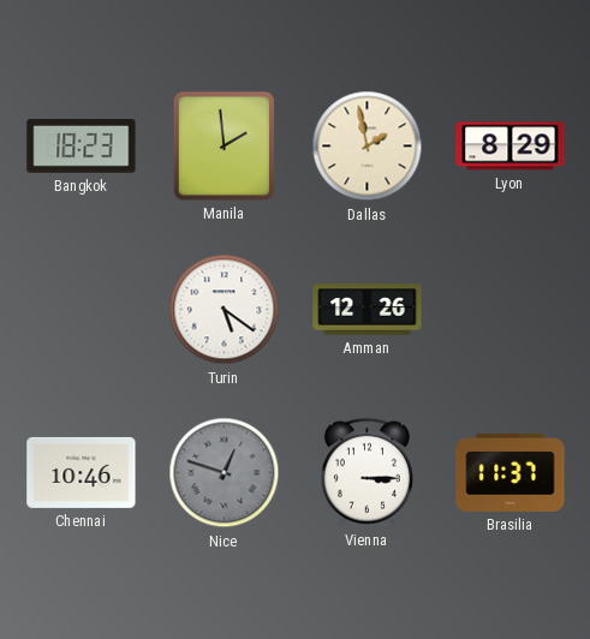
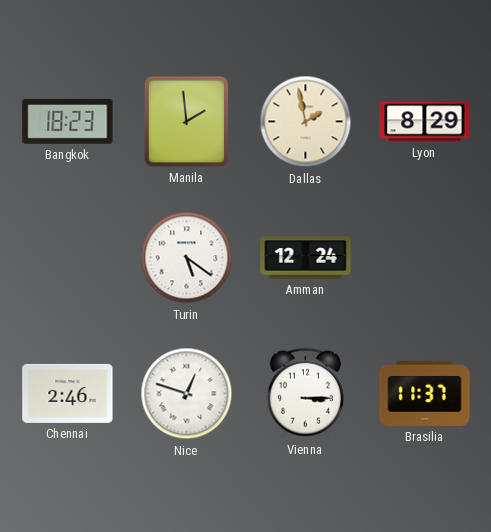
Amman: 12:26 -> 12:24
Chennai: 10:46 -> 2:46
Nice dial: grey -> white
